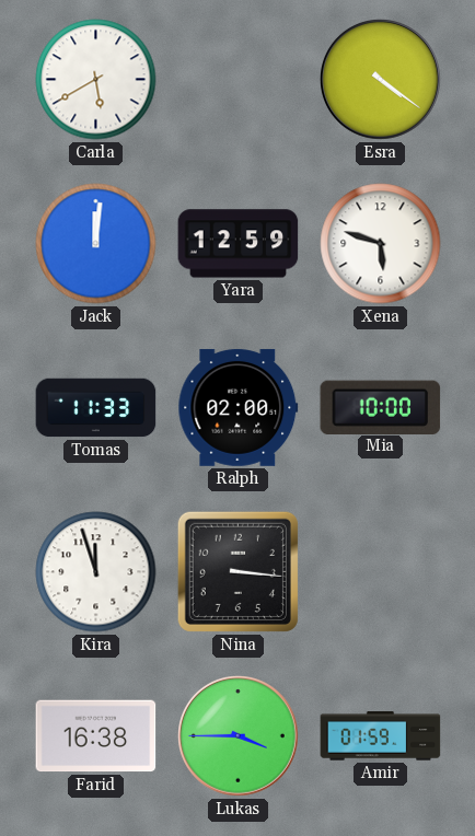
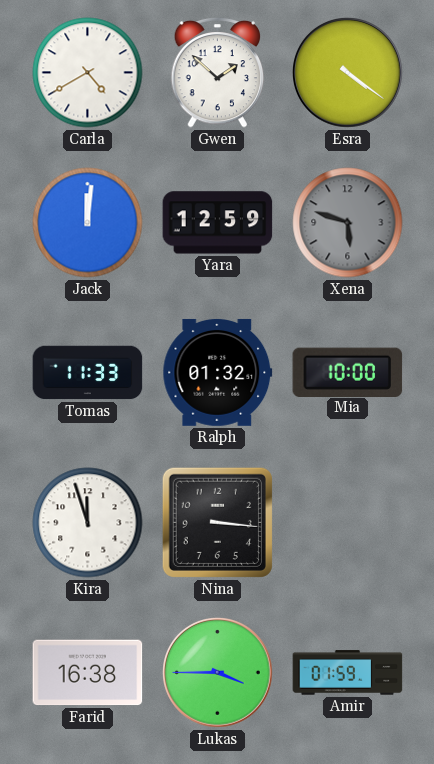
Carla: 5:40 -> 4:40
Gwen: none -> 1:52
Xena dial: white -> grey
Ralph: 02:00 -> 01:32
